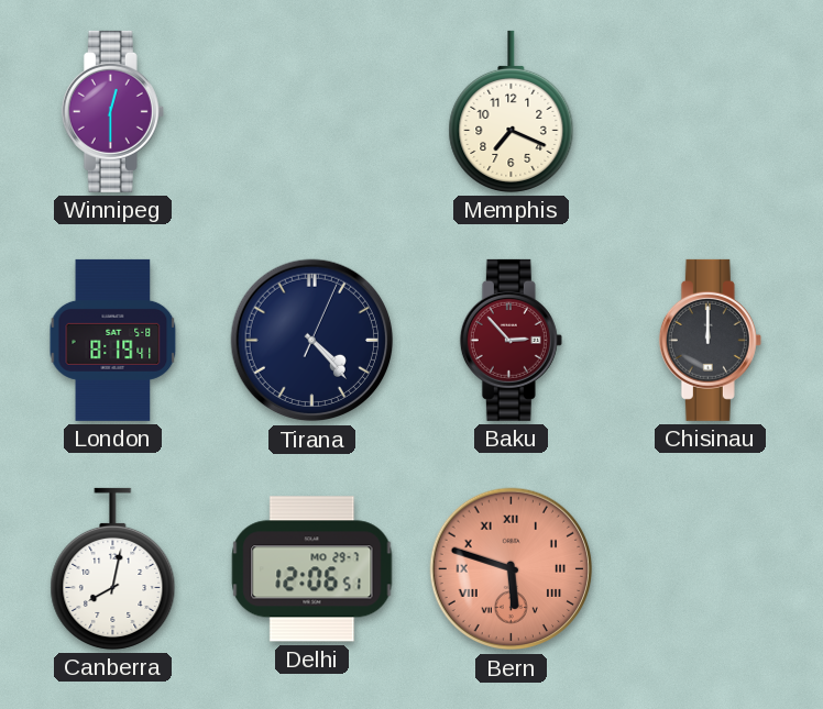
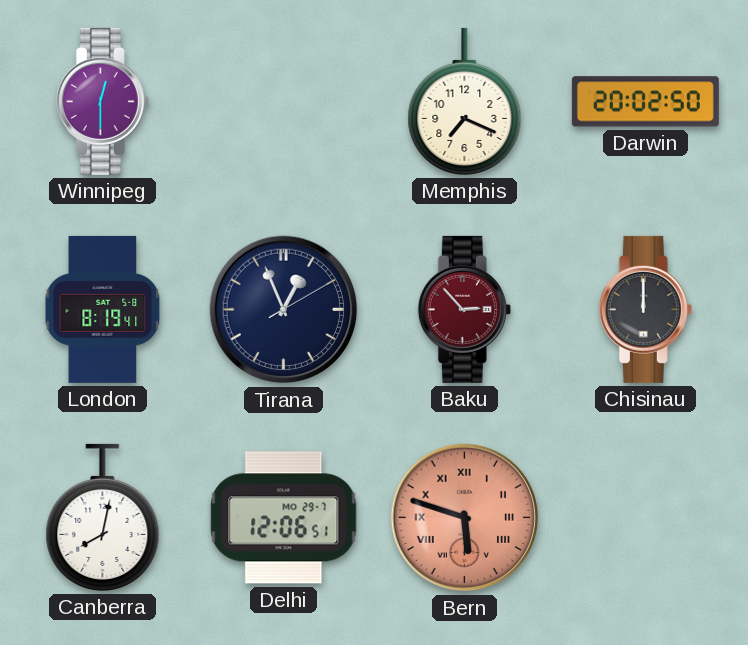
Darwin: none -> 20:02
Tirana: 4:23 -> 12:56
